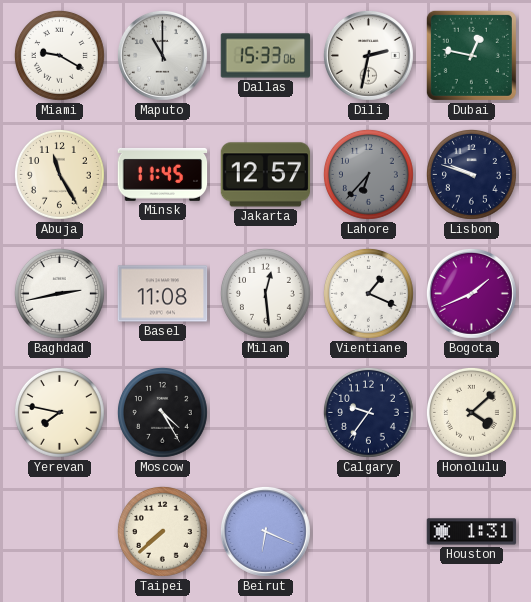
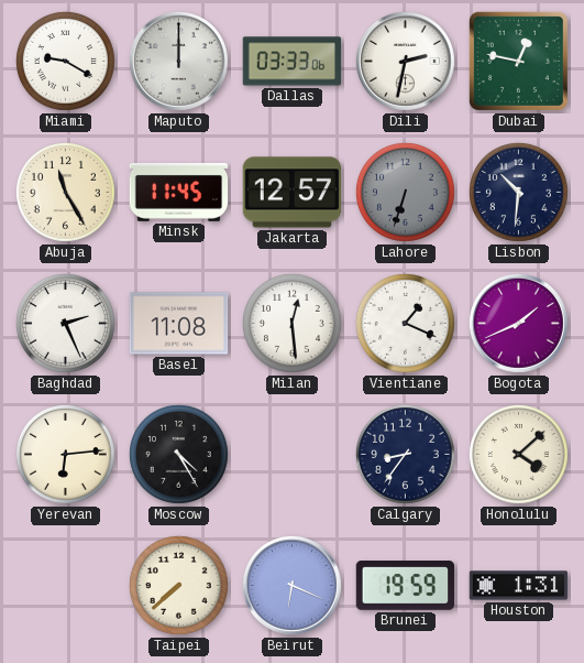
Maputo: 11:00 -> 12:00
Dallas: 15:33 -> 03:33
Lahore: 6:37 -> 6:33
Lisbon: 9:48 -> 10:31
Baghdad: 2:43 -> 2:26
Yerevan: 7:47 -> 6:14
Calgary: 9:36 -> 8:36
Brunei: none -> 19:59
